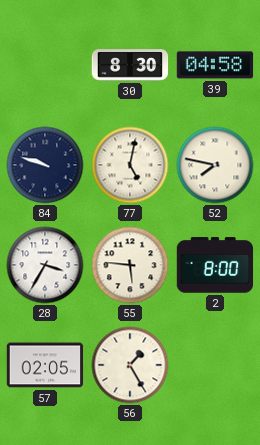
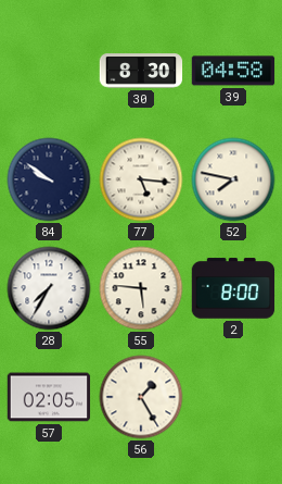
84: 9:48 -> 9:51
77: 5:02 -> 5:16
28: 3:35 -> 7:35
